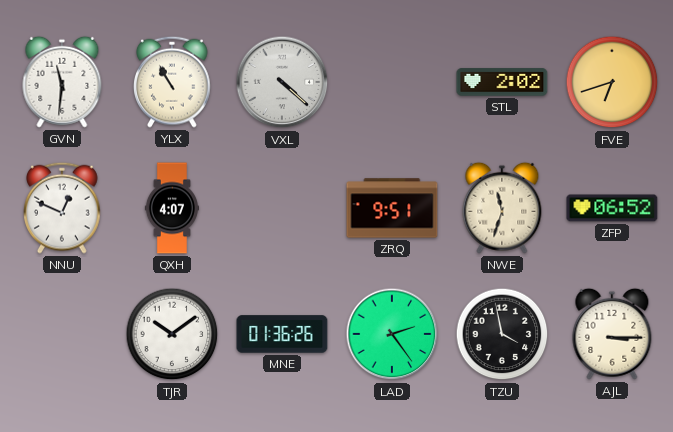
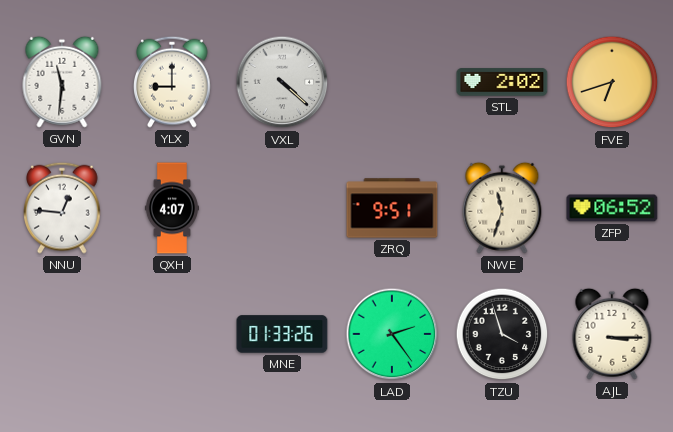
YLX: 10:55 -> 9:00
NNU: 12:49 -> 12:46
TJR: 10:09 -> none
MNE: 01:36 -> 01:33
TZU: 3:58 -> 3:57
